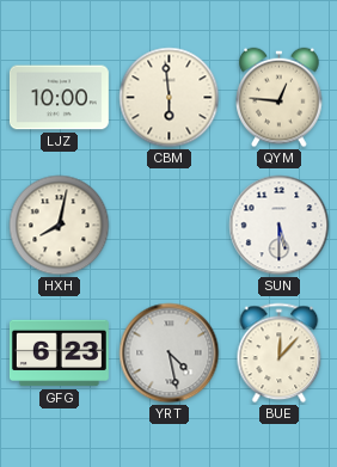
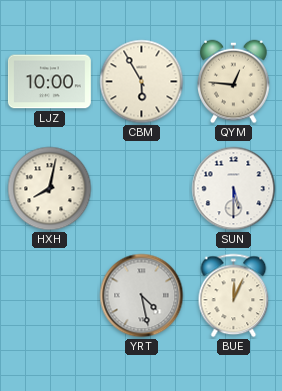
CBM: 5:59 -> 5:55
GFG: 6:23 -> none
BUE: 12:07 -> 12:04
